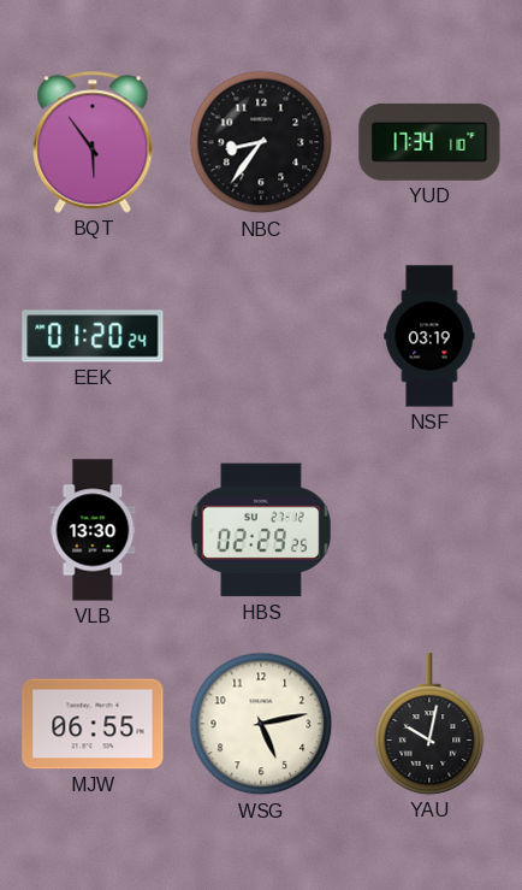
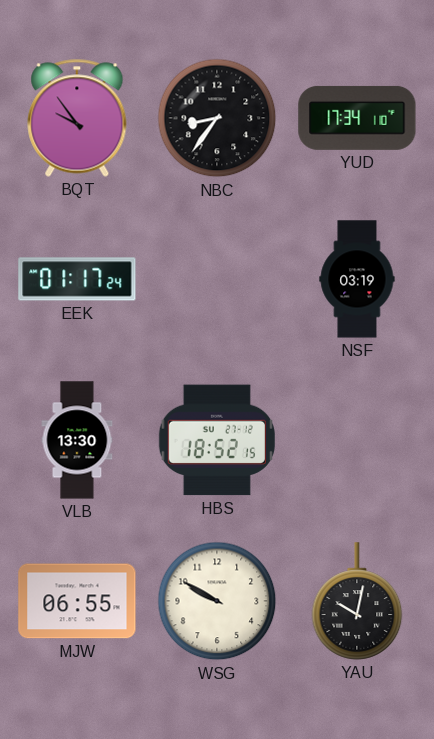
BQT: 5:54 -> 9:54
EEK: 01:20 -> 01:17
HBS: 02:29 -> 18:52
WSG: 5:13 -> 9:50
